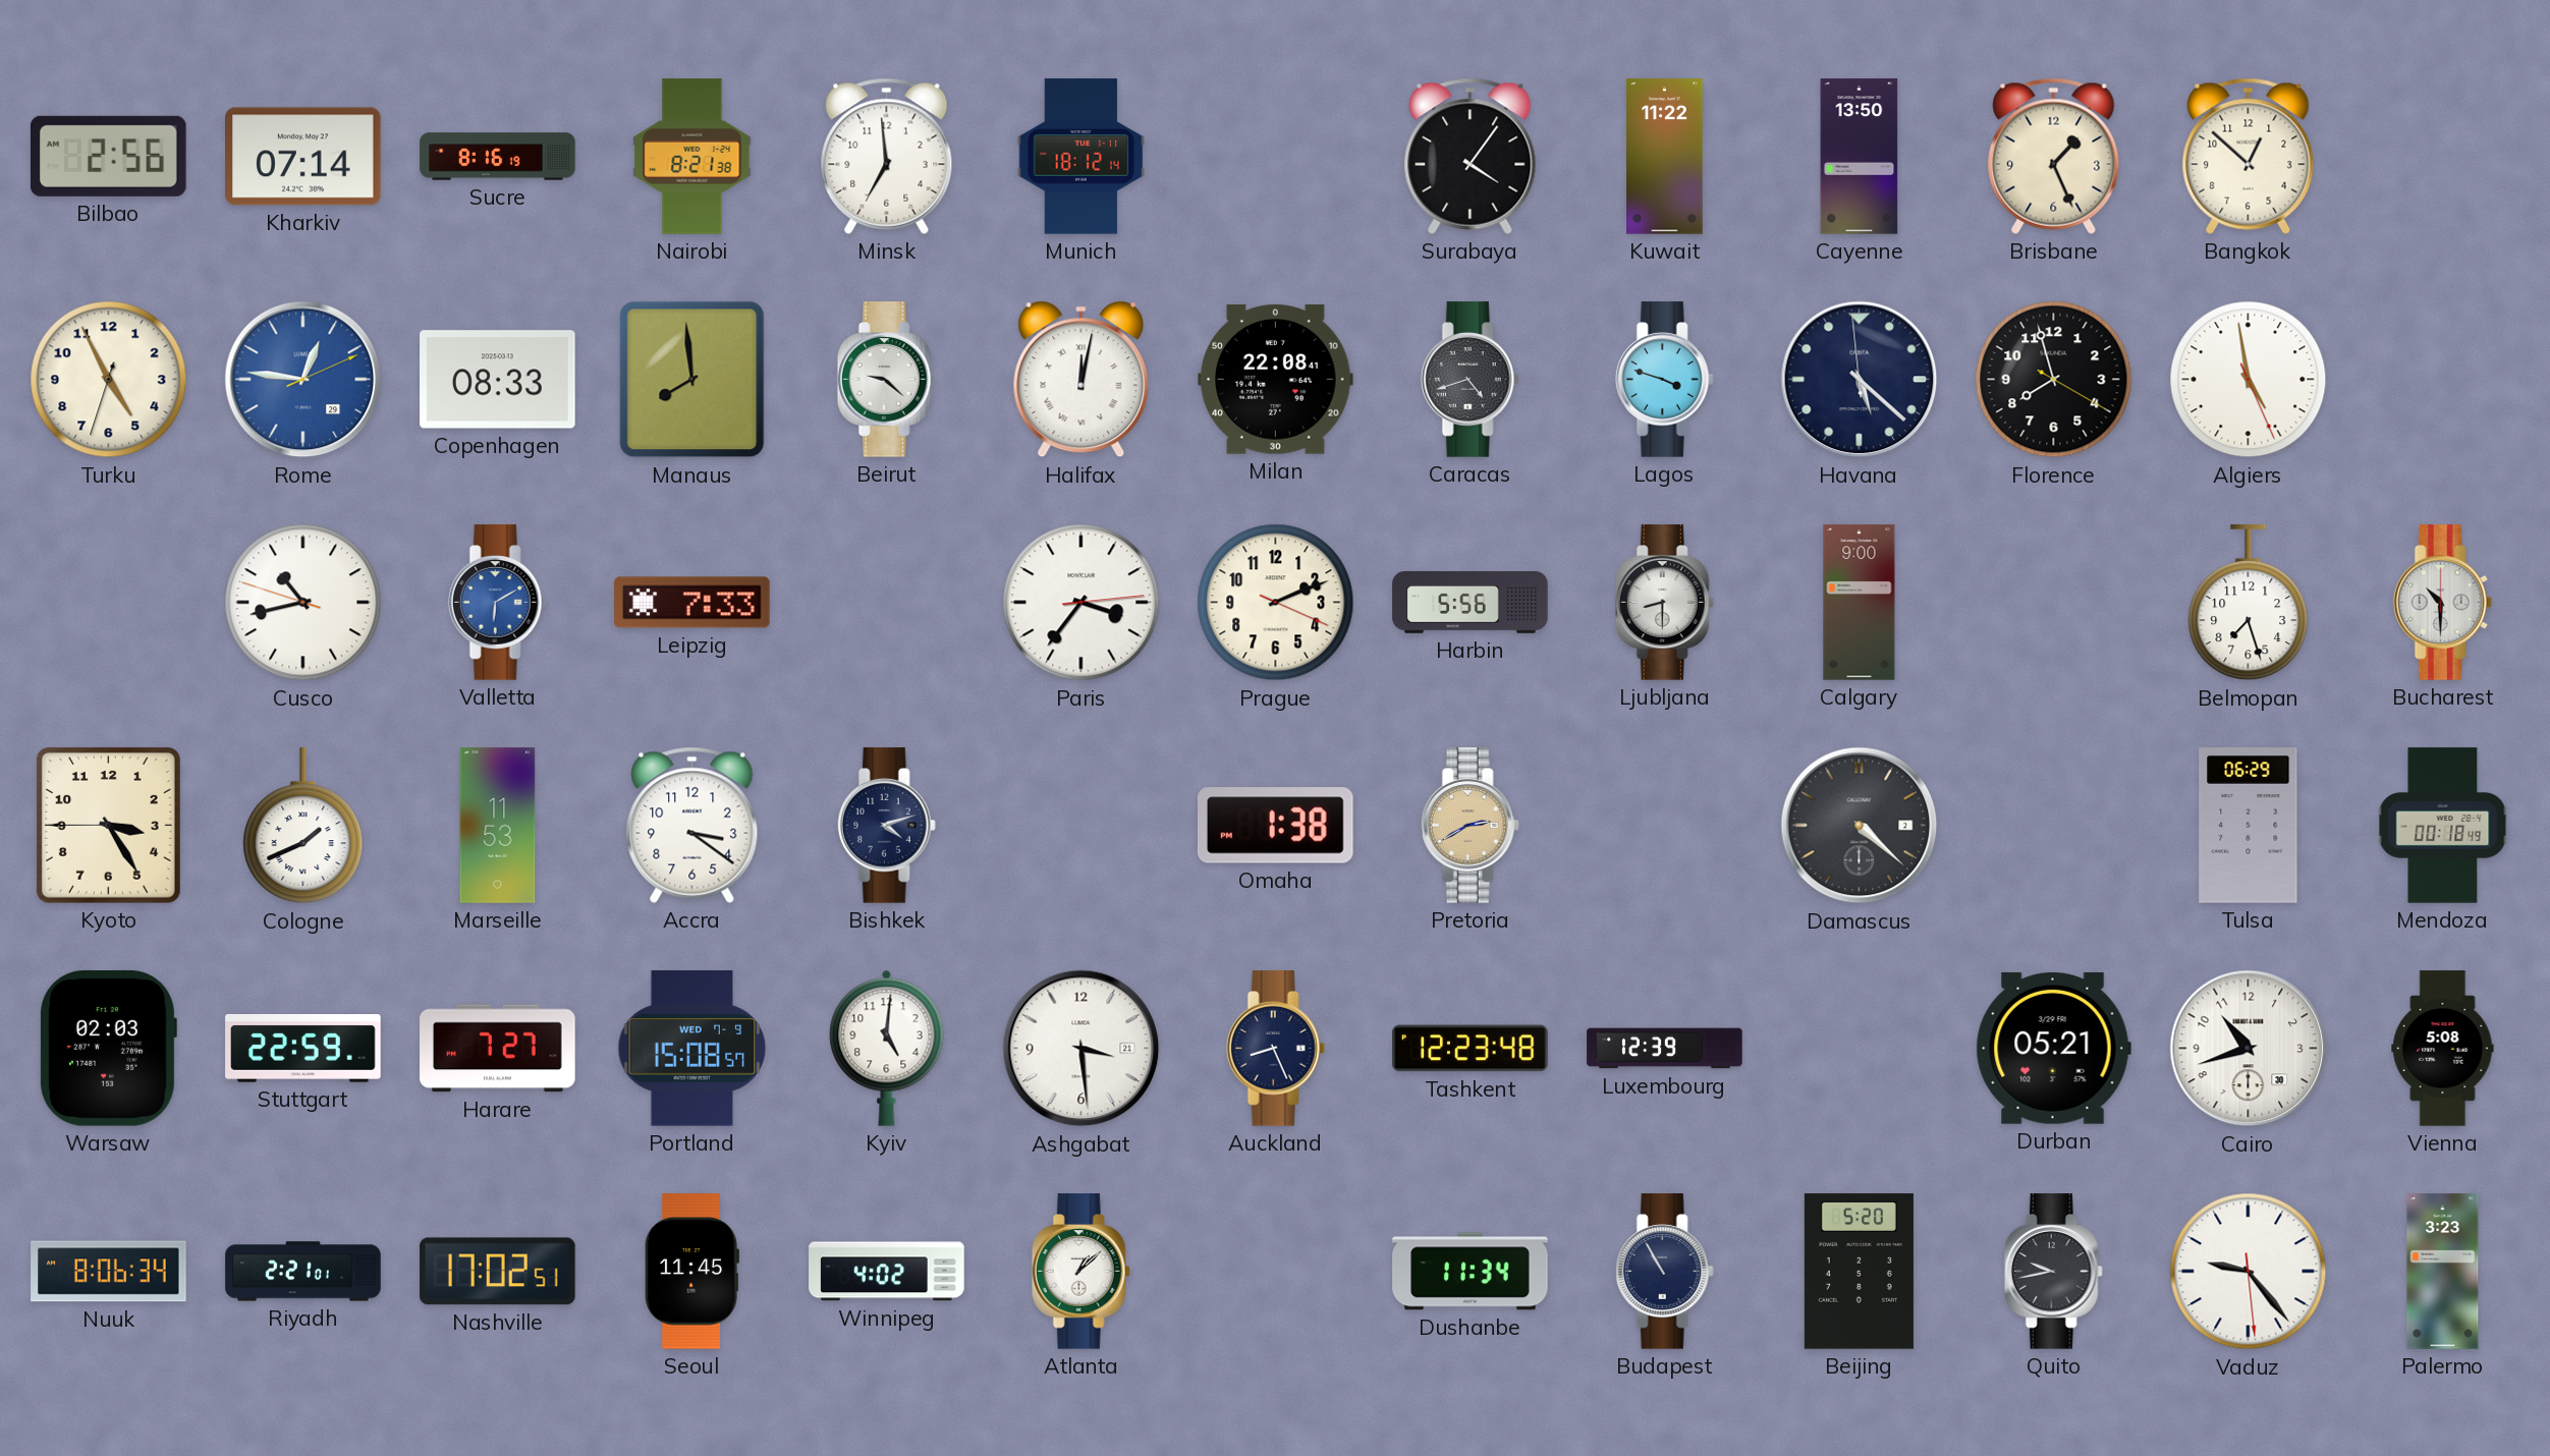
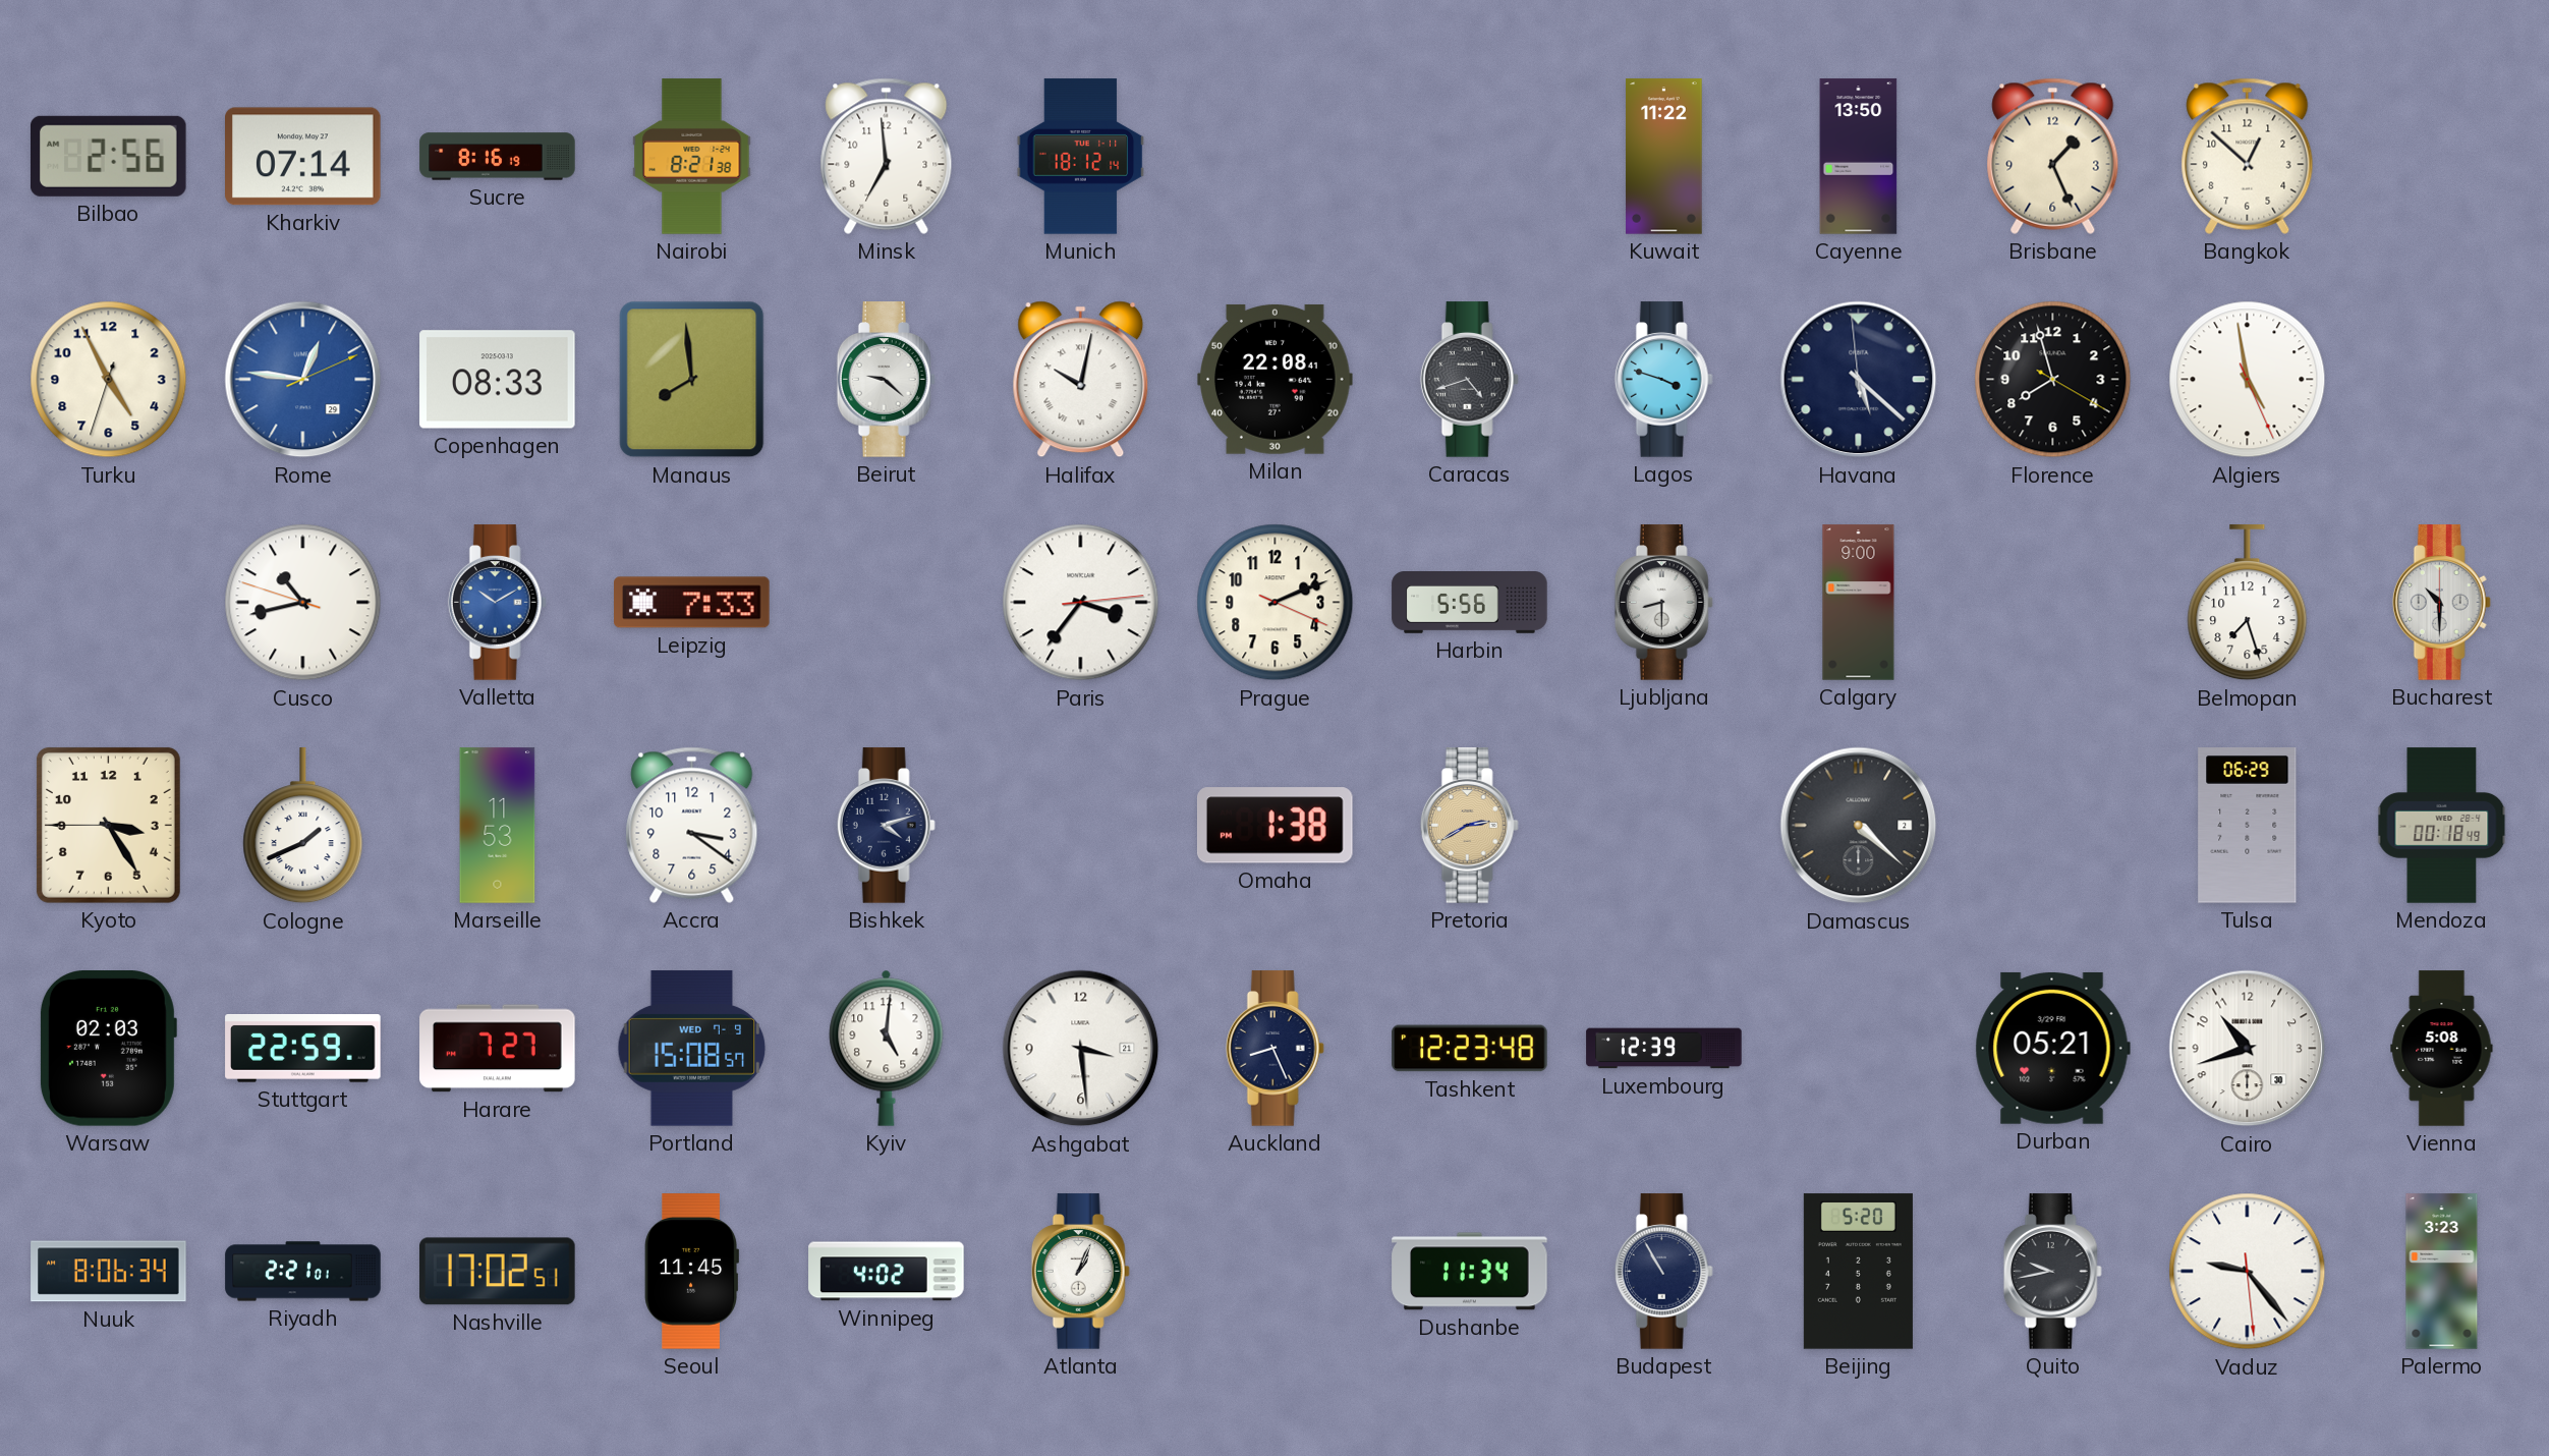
Surabaya: 4:06 -> none
Halifax: 12:02 -> 10:02
Valletta: 6:10 -> 10:10
Atlanta: 1:08 -> 1:04
